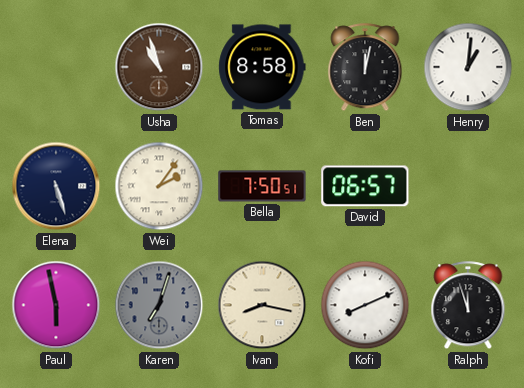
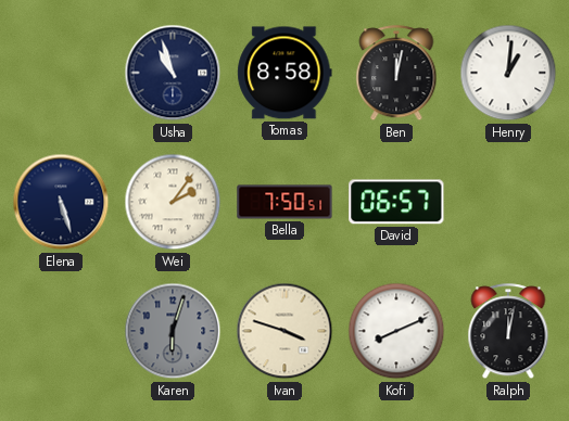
Usha dial: brown -> navy
Paul: 5:58 -> none
Karen: 7:03 -> 6:03
Ivan: 8:17 -> 3:48
Ralph: 11:57 -> 12:02
